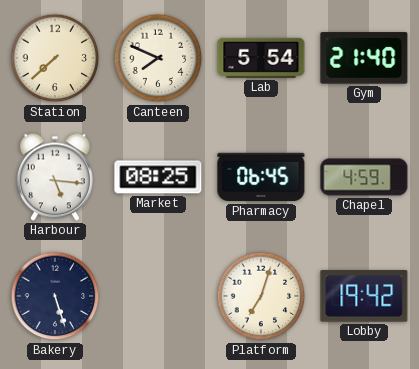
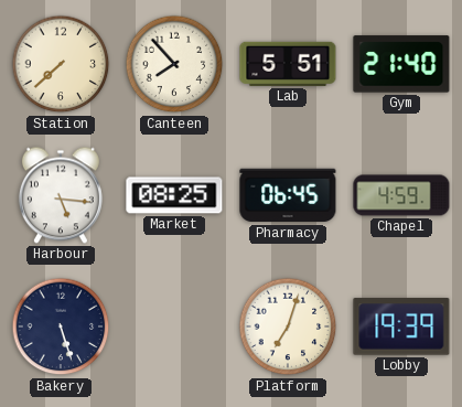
Canteen: 7:49 -> 7:53
Lab: 5:54 -> 5:51
Lobby: 19:42 -> 19:39
